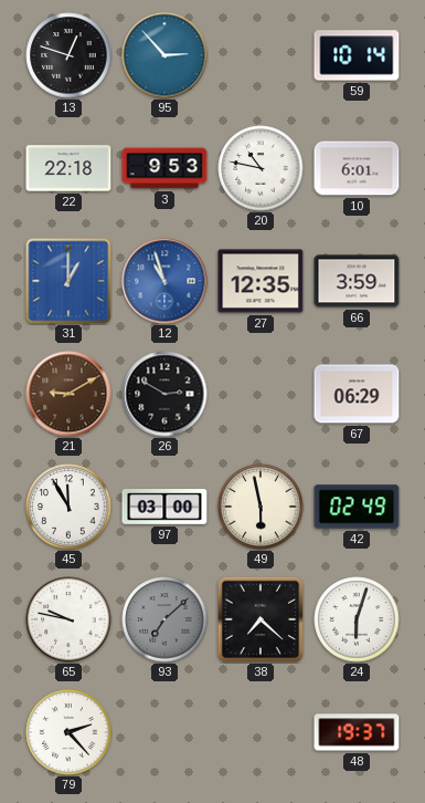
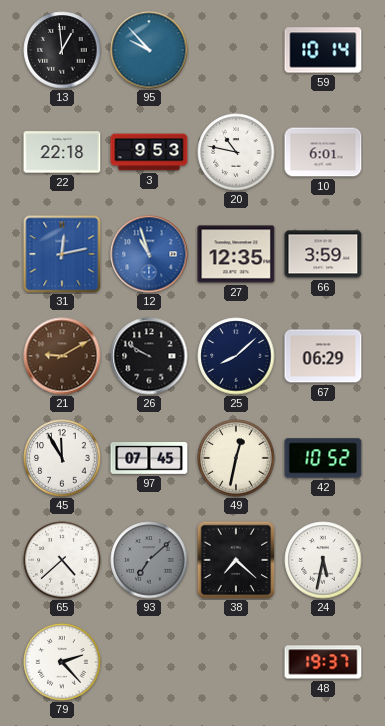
13: 12:48 -> 12:59
95: 2:53 -> 9:53
31: 1:00 -> 12:13
26: 2:50 -> 9:50
25: none -> 8:08
97: 03:00 -> 07:45
49: 5:58 -> 12:32
42: 02:49 -> 10:52
65: 9:47 -> 4:38
24: 6:03 -> 5:32
